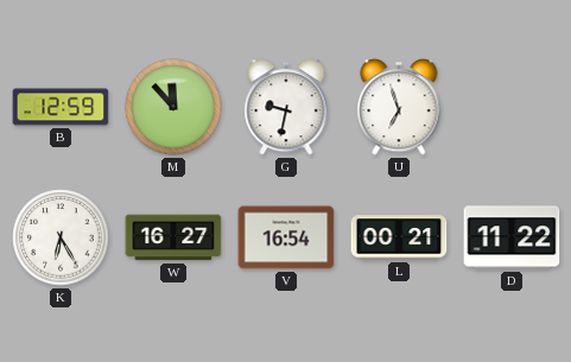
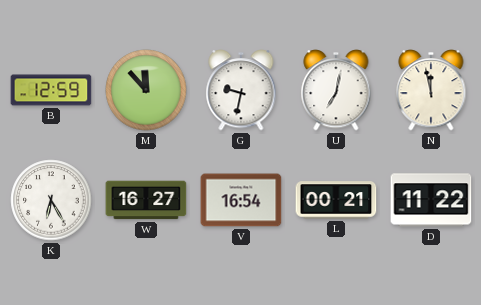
U: 6:57 -> 7:02
N: none -> 11:58
